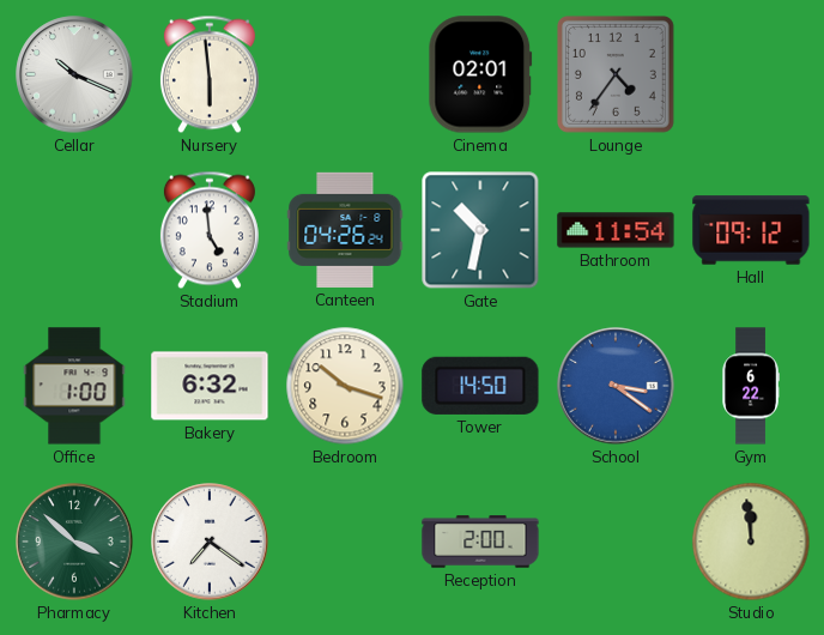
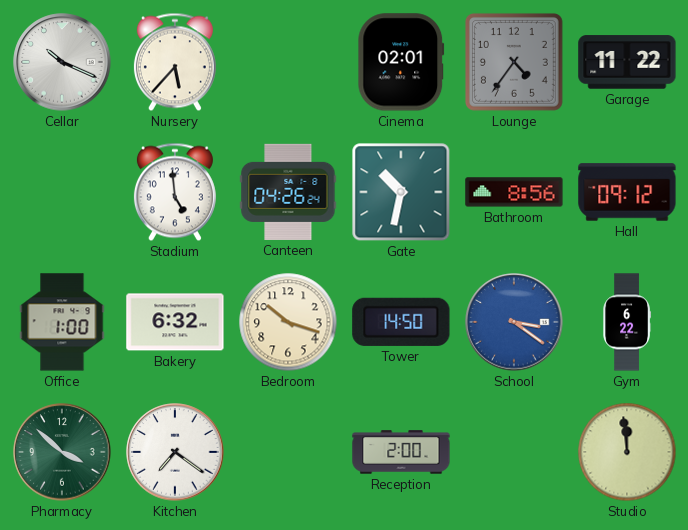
Nursery: 5:59 -> 5:37
Garage: none -> 11:22
Bathroom: 11:54 -> 8:56
